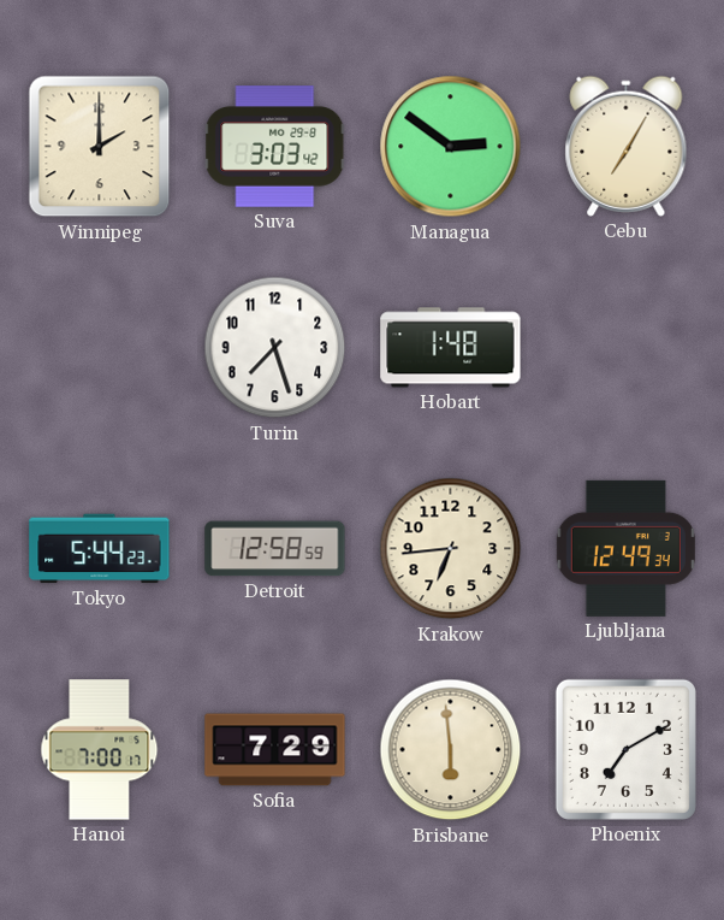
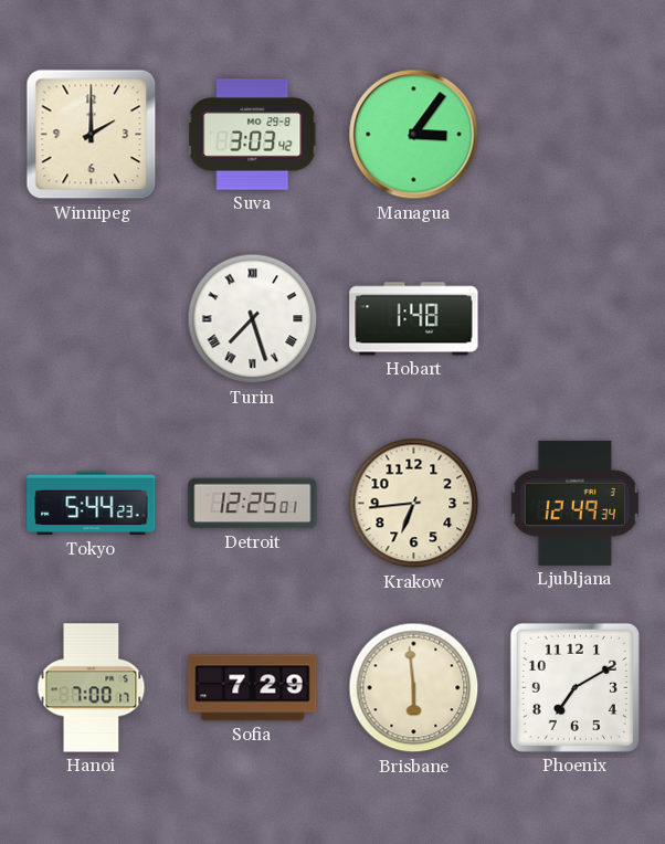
Managua: 2:51 -> 3:06
Cebu: 7:05 -> none
Turin numerals: Arabic -> Roman
Detroit: 12:58 -> 12:25
